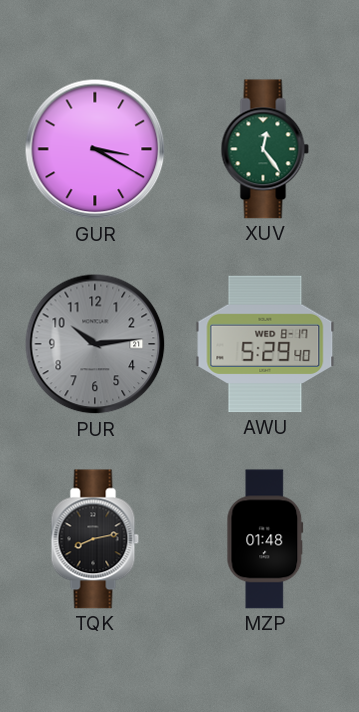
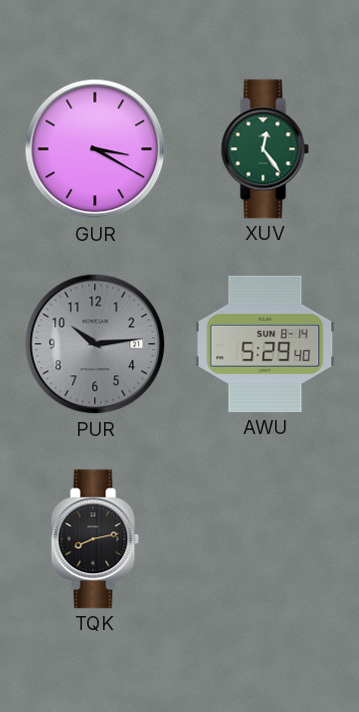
AWU date: WED 8-17 -> SUN 8-14
MZP: 01:48 -> none
